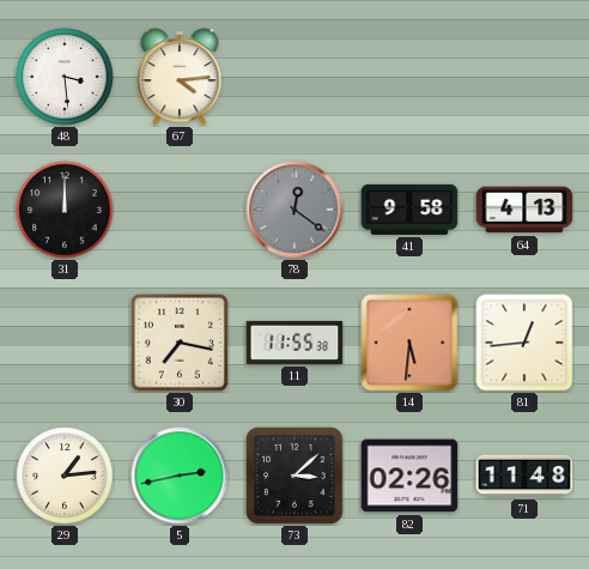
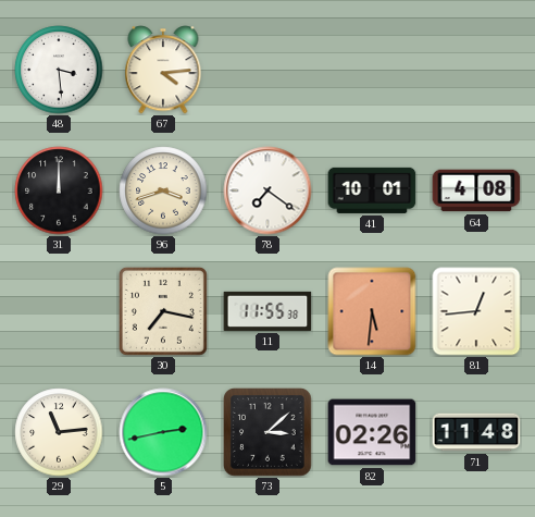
96: none -> 3:42
78: 12:21 -> 7:21
78 dial: grey -> white
41: 9:58 -> 10:01
64: 4:13 -> 4:08
29: 1:14 -> 11:14
